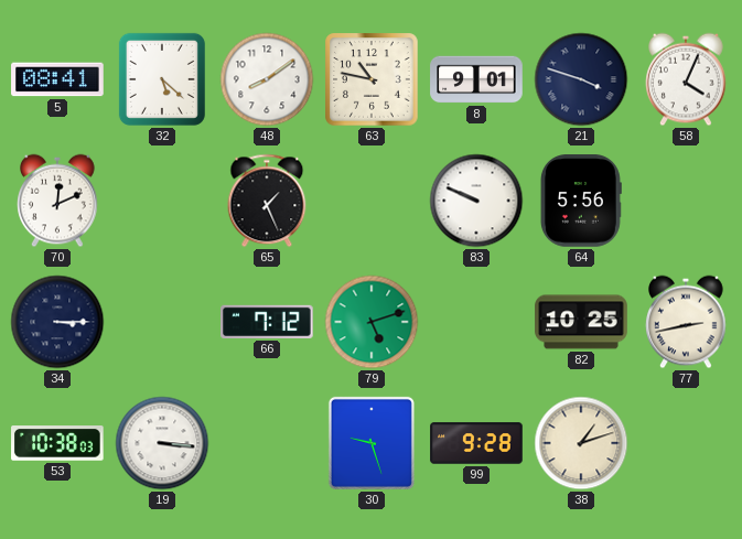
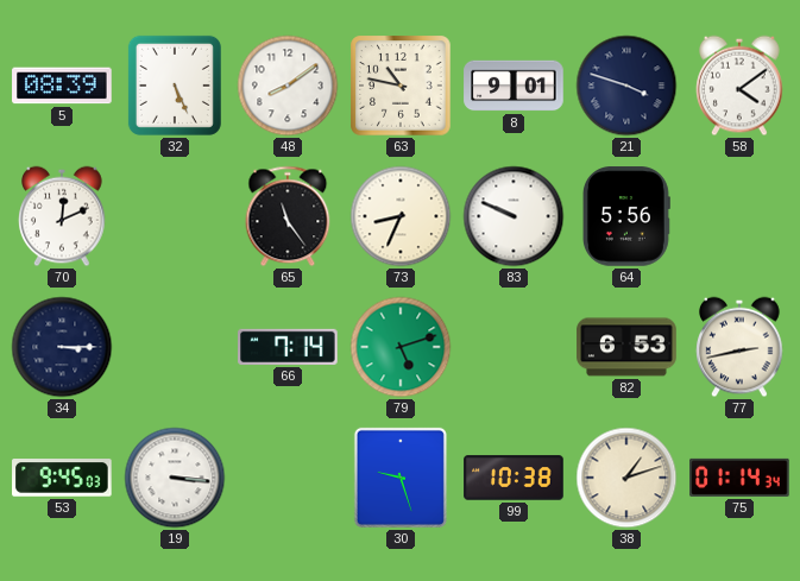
5: 08:41 -> 08:39
32: 5:22 -> 5:26
58: 4:04 -> 4:09
65: 1:26 -> 11:24
73: none -> 8:34
66: 7:12 -> 7:14
82: 10:25 -> 6:53
53: 10:38 -> 9:45
99: 9:28 -> 10:38
75: none -> 01:14
